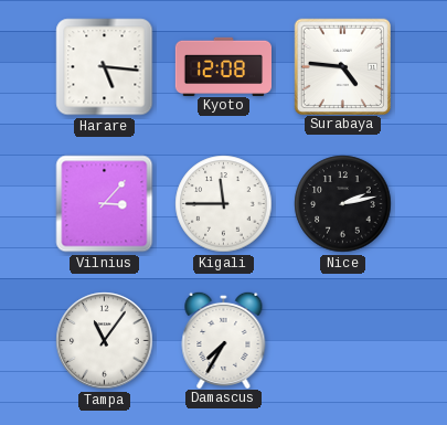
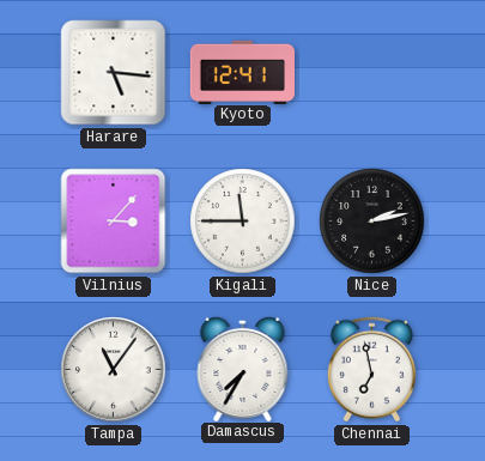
Kyoto: 12:08 -> 12:41
Surabaya: 4:46 -> none
Chennai: none -> 6:58
